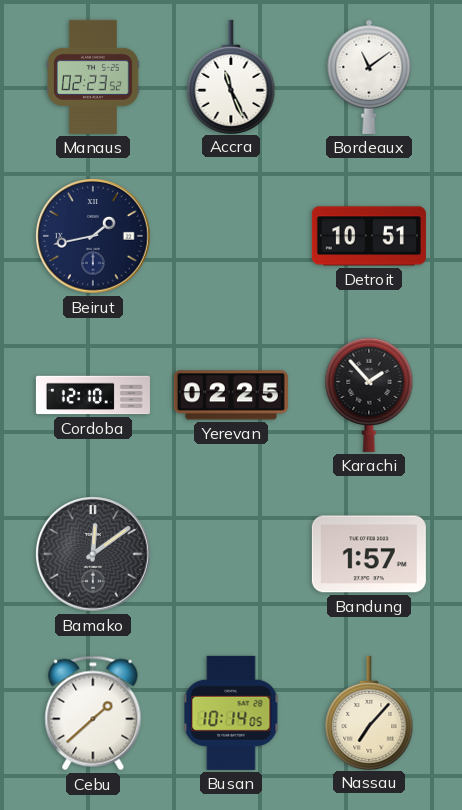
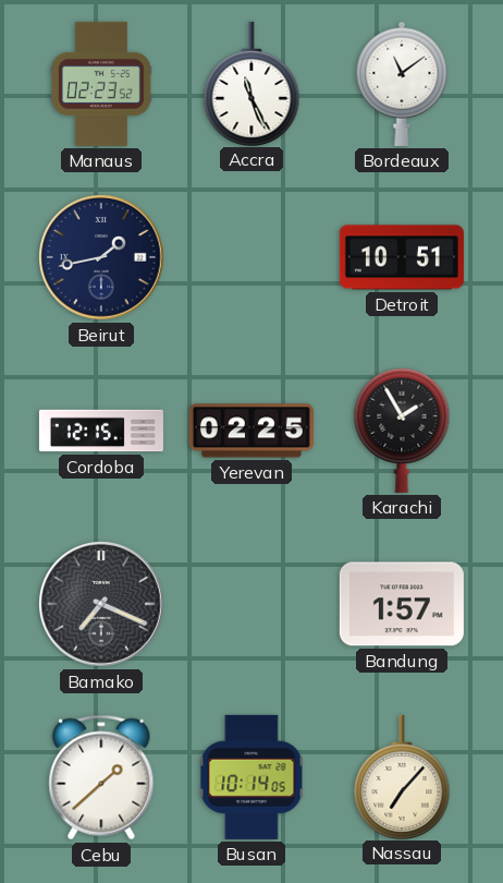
Cordoba: 12:10 -> 12:15
Karachi: 1:53 -> 1:55
Bamako: 12:09 -> 7:19
